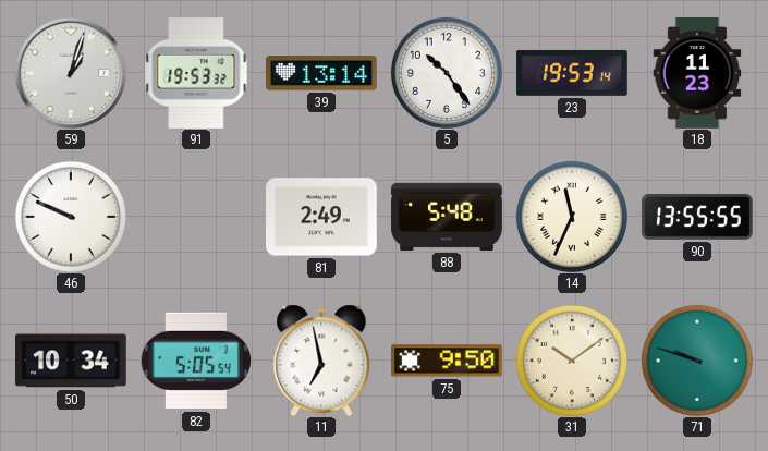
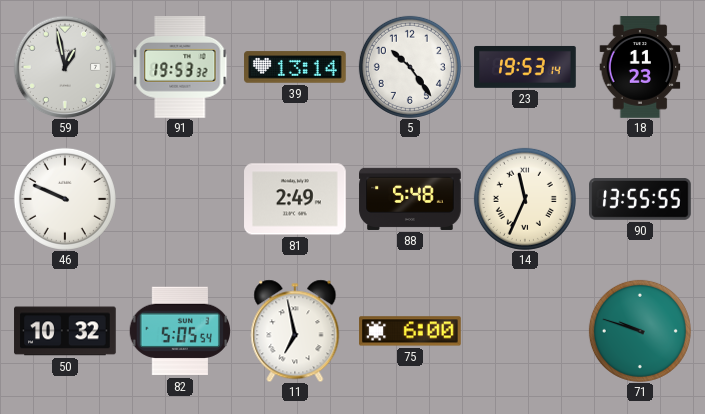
59: 1:03 -> 12:58
50: 10:34 -> 10:32
75: 9:50 -> 6:00
31: 10:09 -> none
